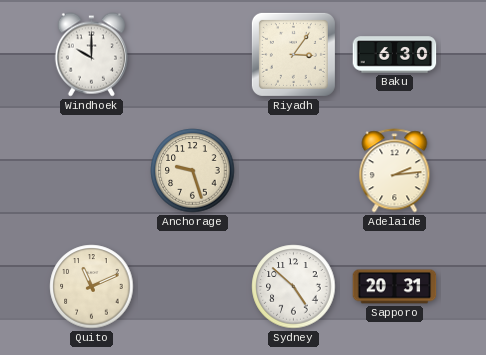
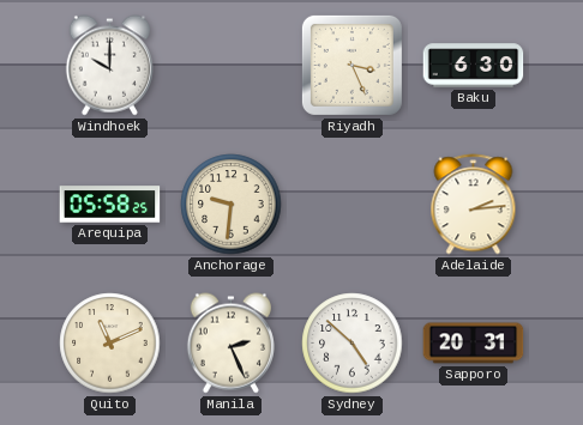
Riyadh: 3:06 -> 3:26
Arequipa: none -> 05:58
Anchorage: 9:27 -> 9:31
Manila: none -> 2:26
